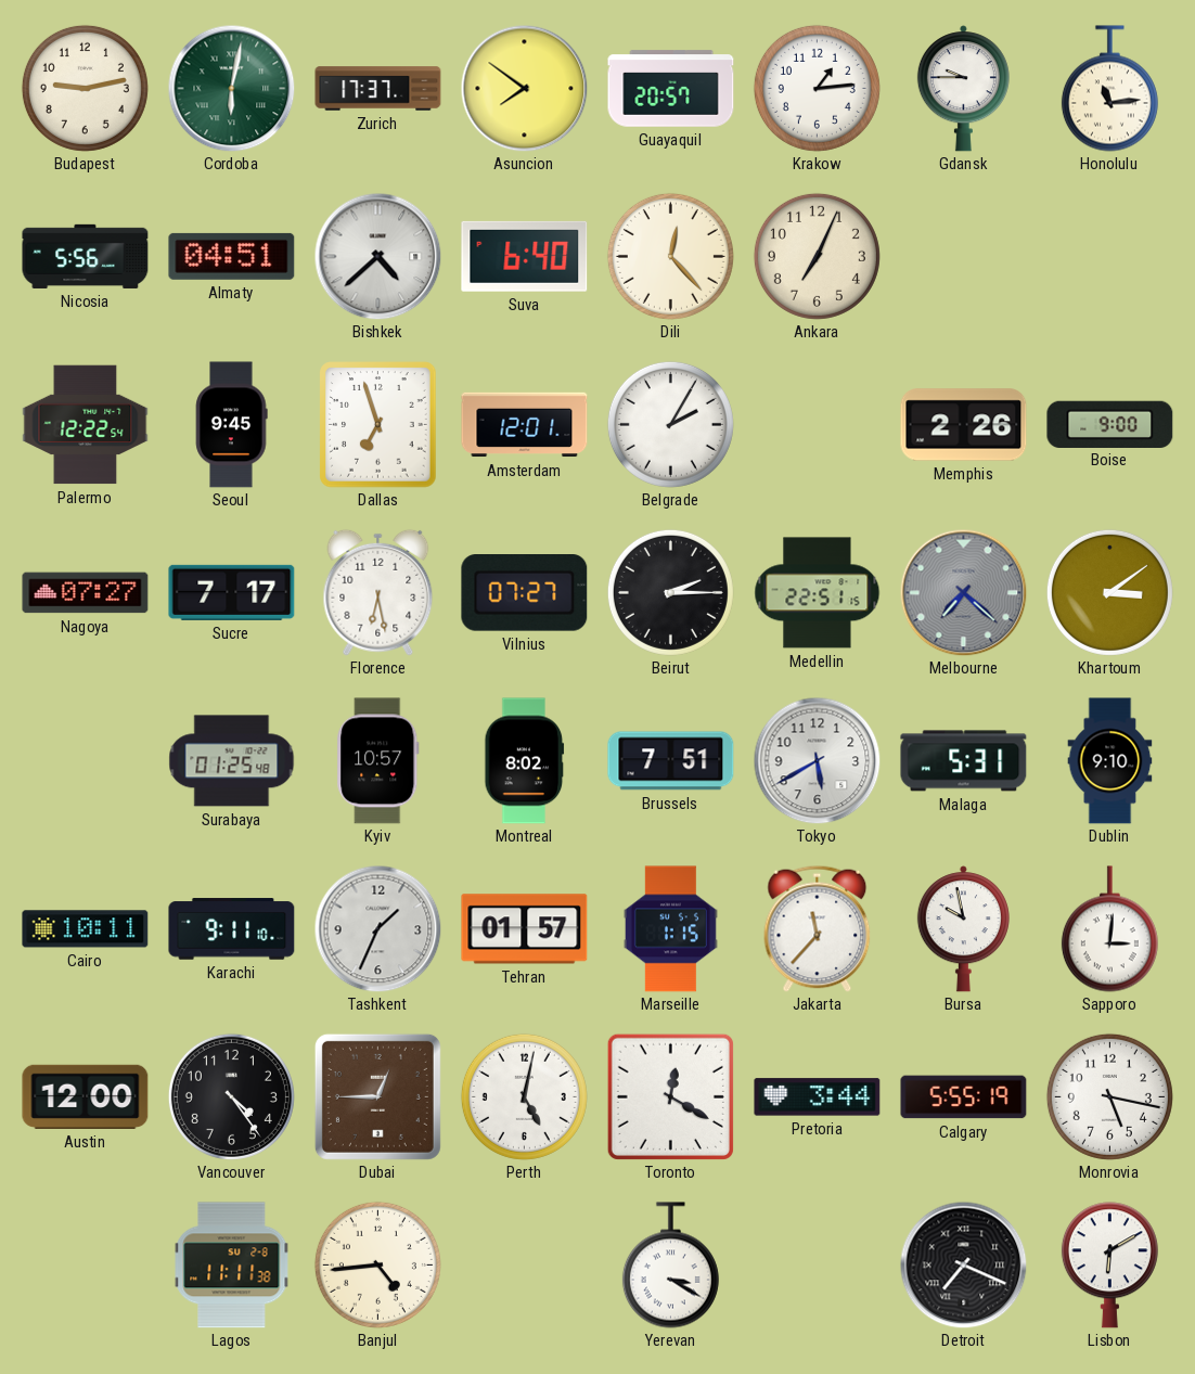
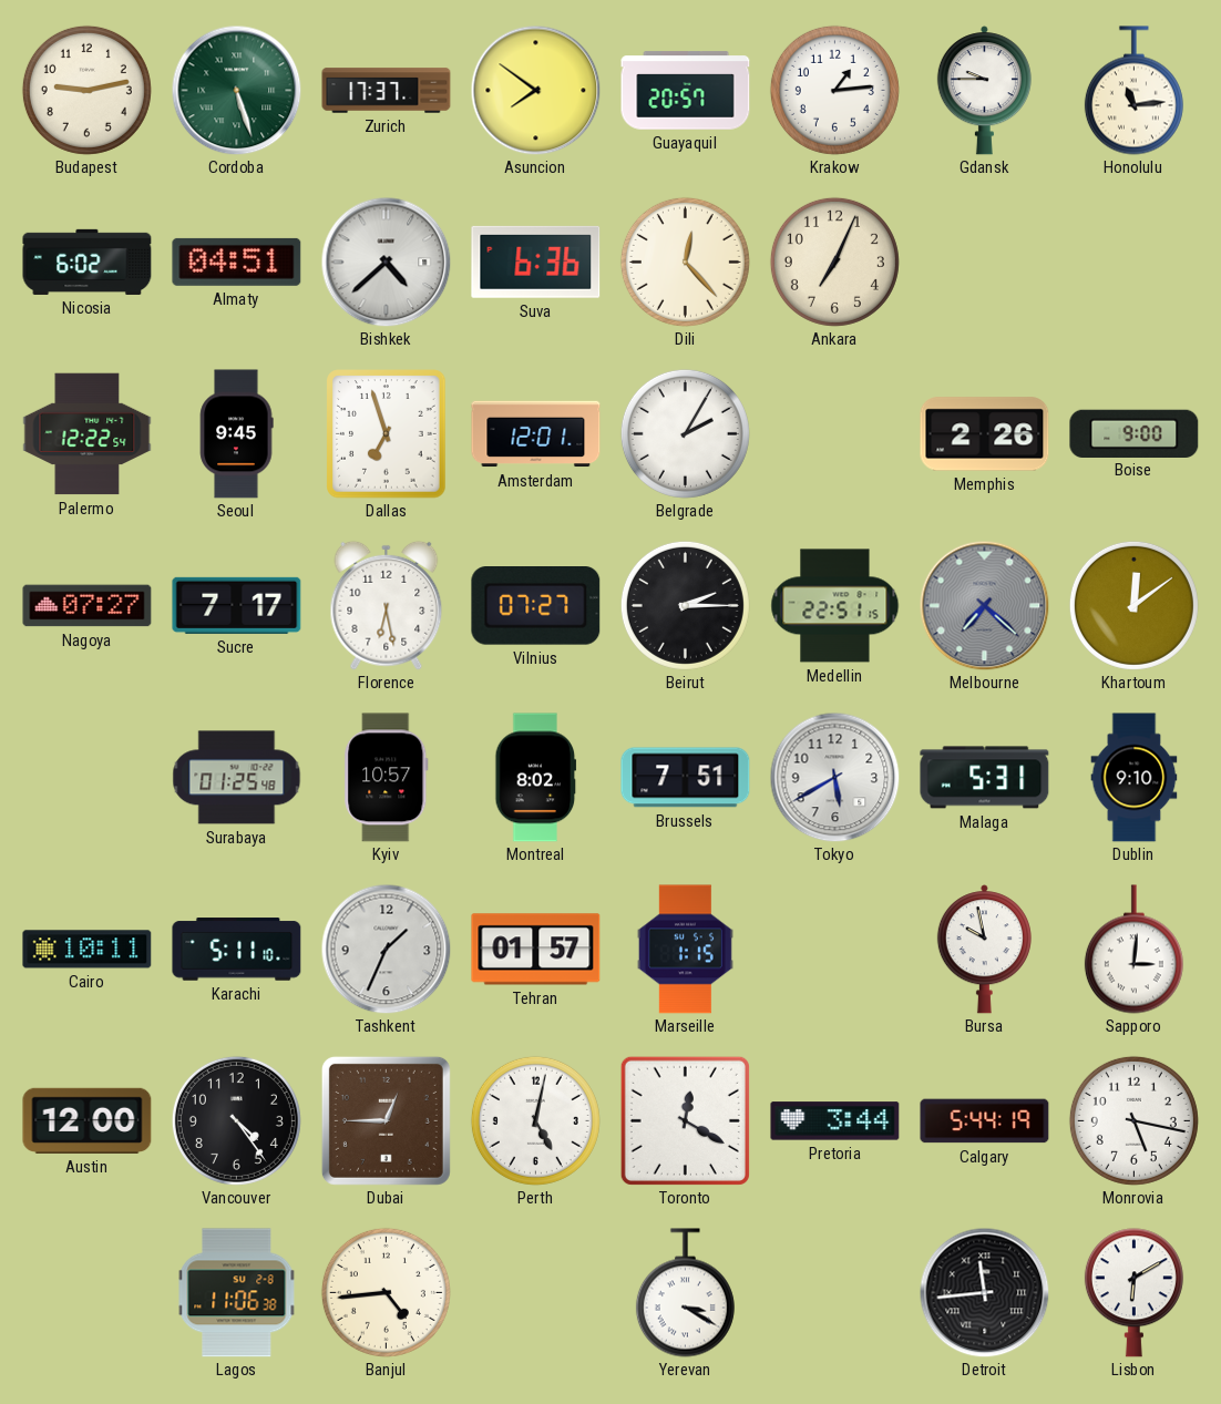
Cordoba: 6:02 -> 5:27
Nicosia: 5:56 -> 6:02
Suva: 6:40 -> 6:36
Khartoum: 3:09 -> 12:09
Karachi: 9:11 -> 5:11
Jakarta: 11:37 -> none
Calgary: 5:55 -> 5:44
Lagos: 11:11 -> 11:06
Detroit: 7:19 -> 11:44
